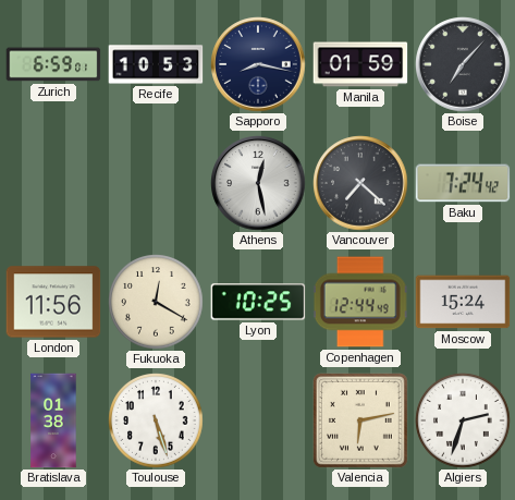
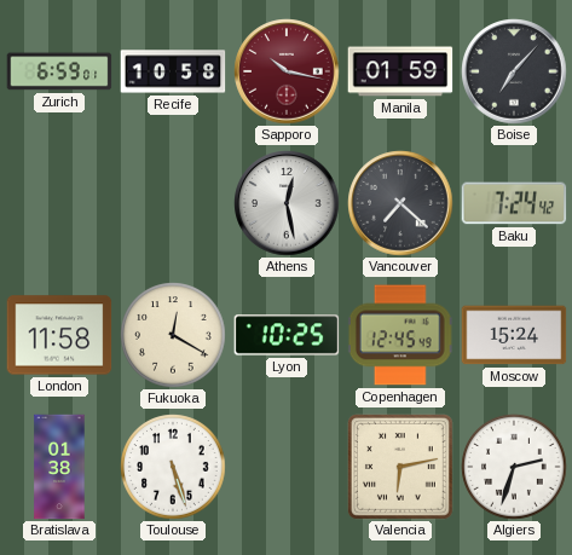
Recife: 10:53 -> 10:58
Sapporo: 8:17 -> 10:17
Sapporo dial: navy -> burgundy
London: 11:56 -> 11:58
Copenhagen: 12:44 -> 12:45
